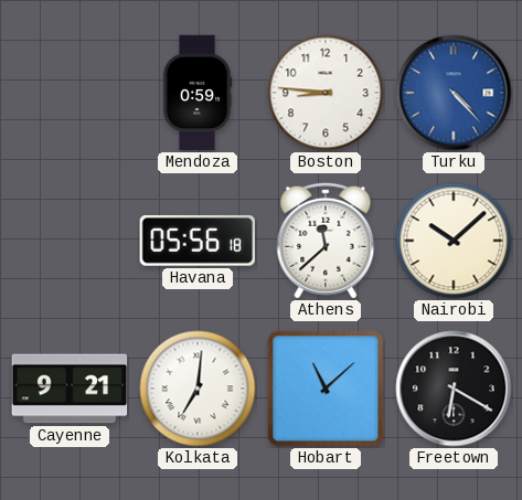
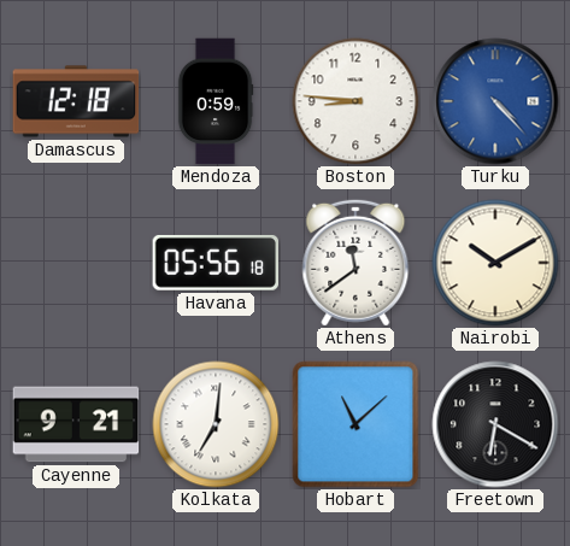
Damascus: none -> 12:18
Athens: 11:38 -> 11:39
Nairobi: 10:08 -> 10:10
